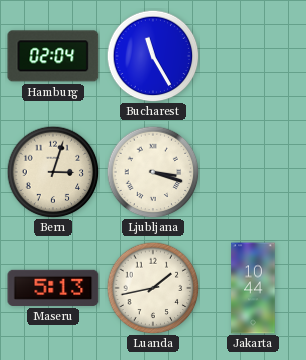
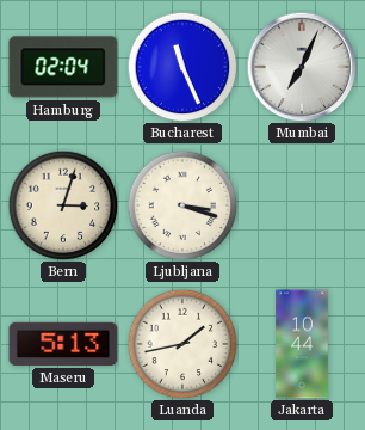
Bucharest: 11:25 -> 11:26
Mumbai: none -> 7:04
